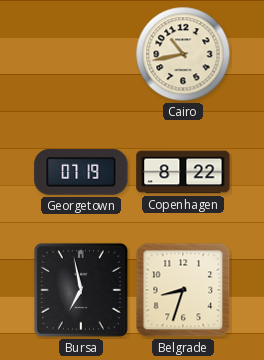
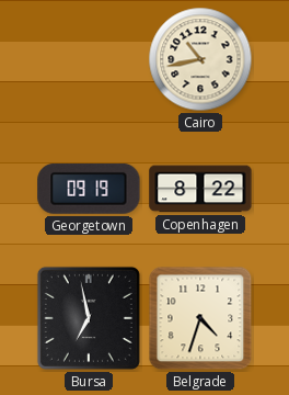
Georgetown: 07:19 -> 09:19
Belgrade: 8:33 -> 4:33
